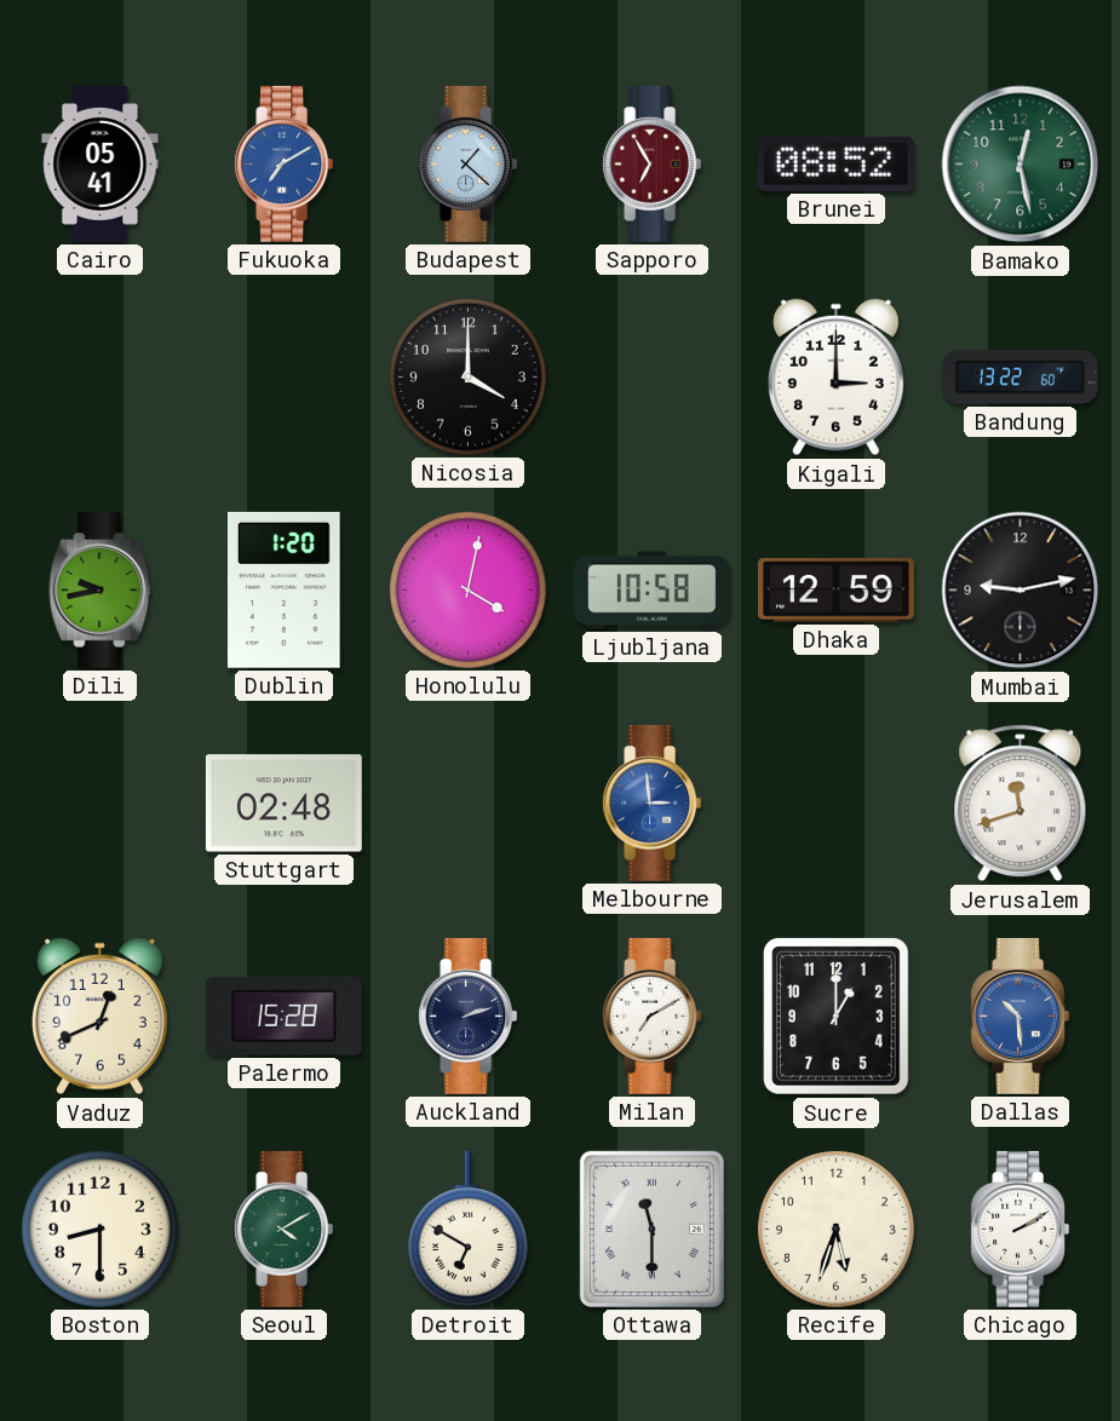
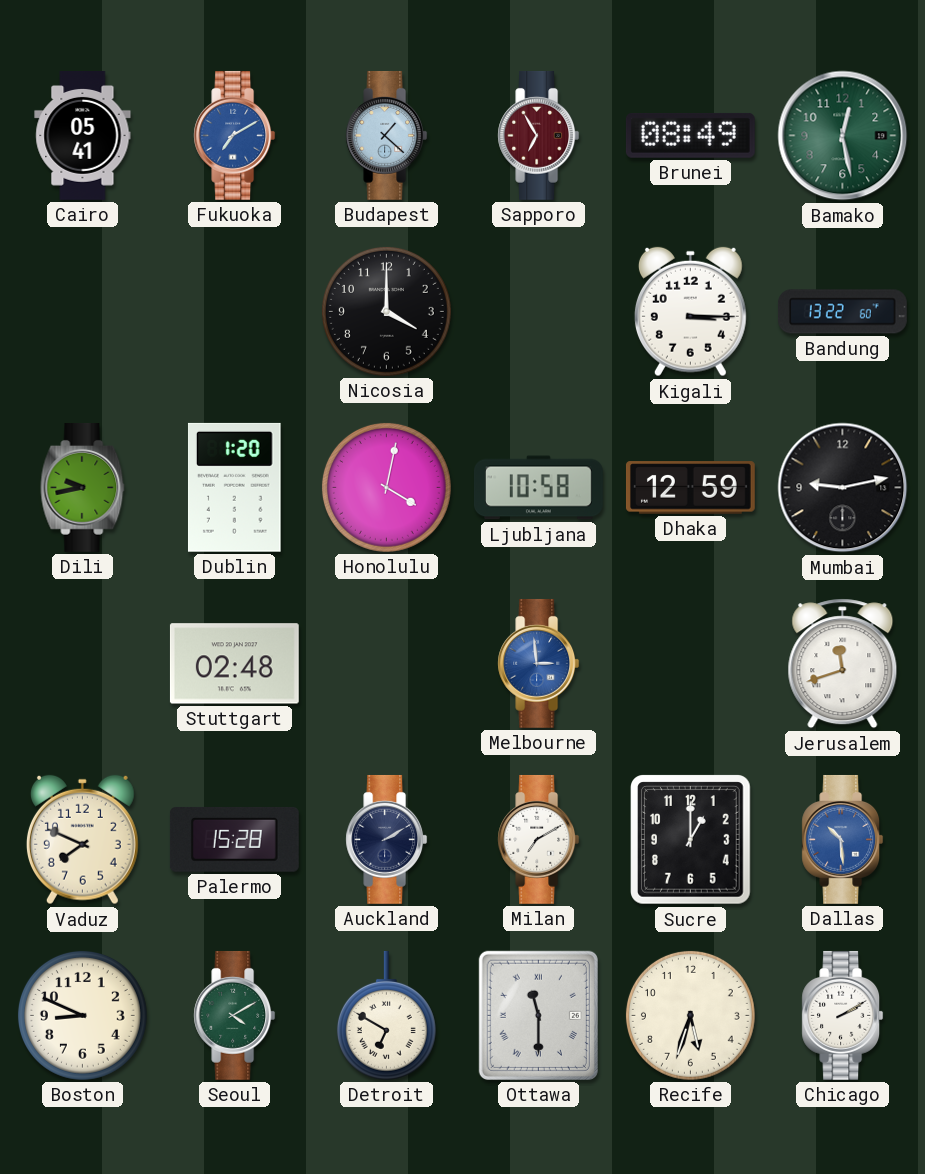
Brunei: 08:52 -> 08:49
Kigali: 3:00 -> 3:15
Vaduz: 12:41 -> 7:49
Auckland: 2:12 -> 2:10
Boston: 8:30 -> 8:49
